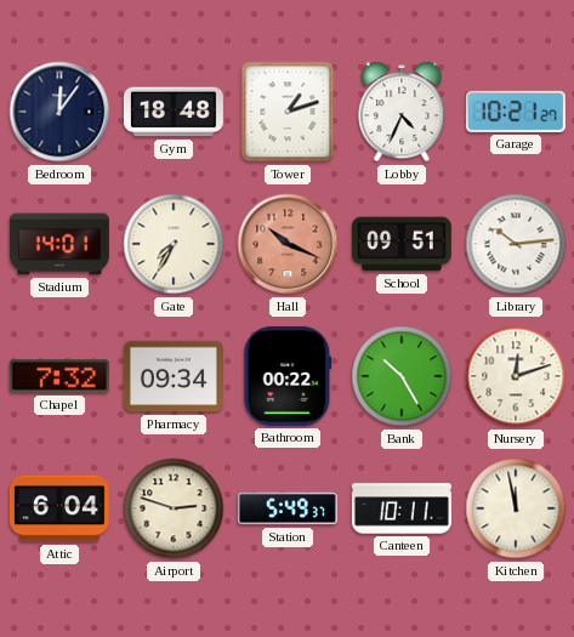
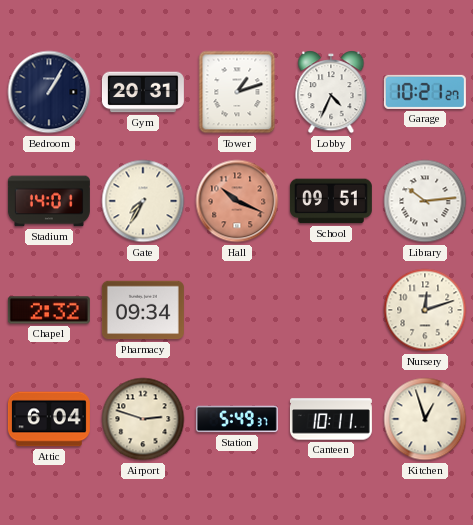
Bedroom: 12:06 -> 1:05
Gym: 18:48 -> 20:31
Chapel: 7:32 -> 2:32
Bathroom: 00:22 -> none
Bank: 10:25 -> none
Kitchen: 11:58 -> 12:57
